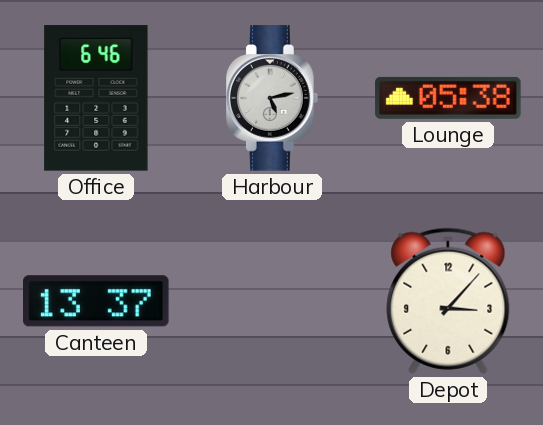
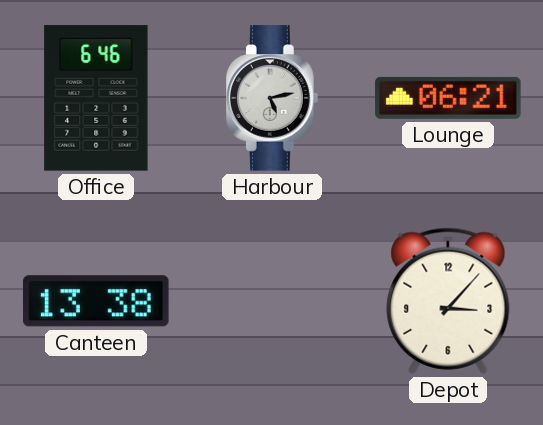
Lounge: 05:38 -> 06:21
Canteen: 13:37 -> 13:38
